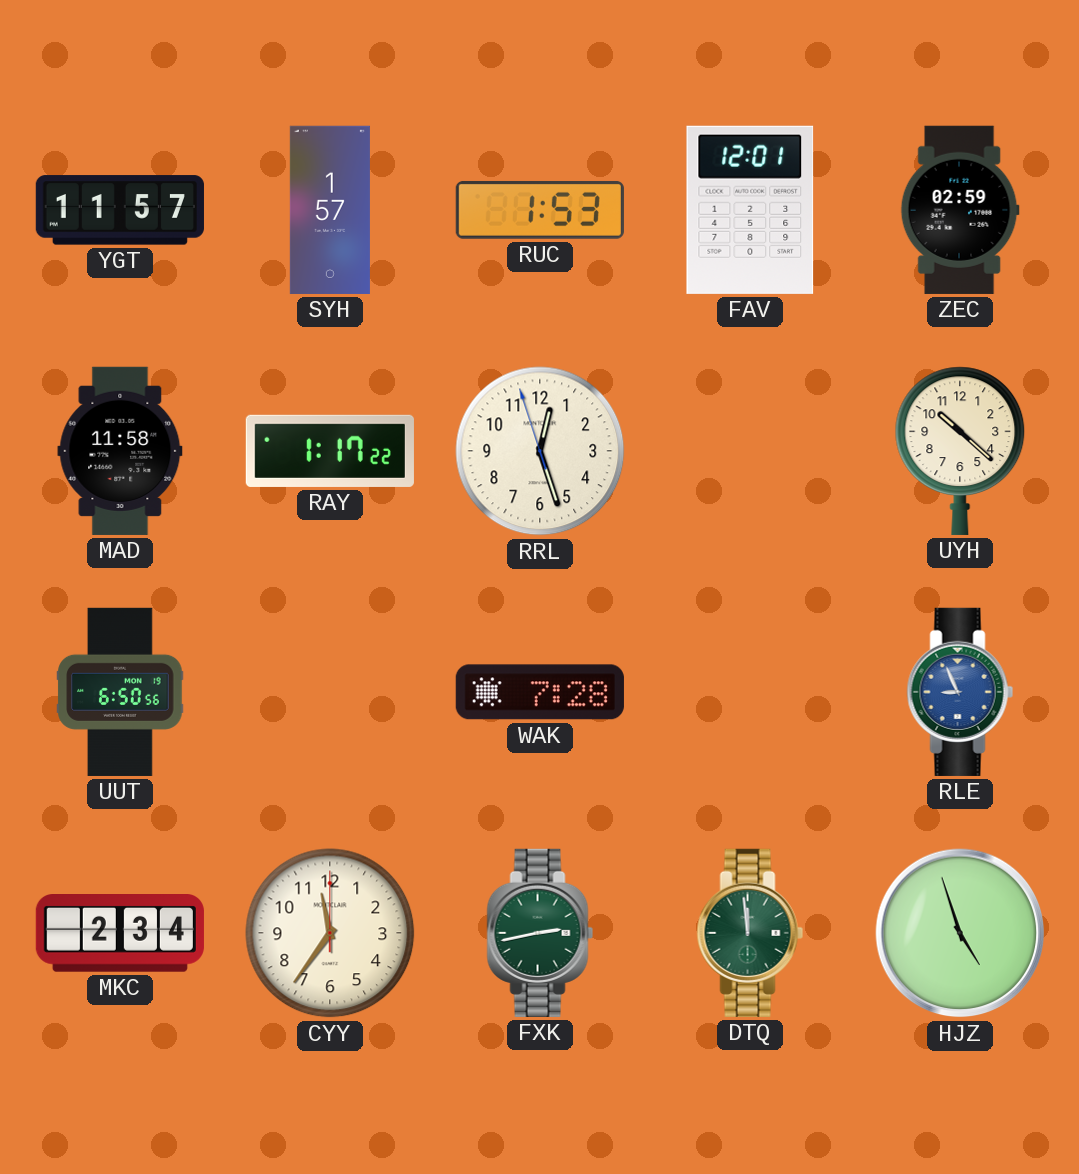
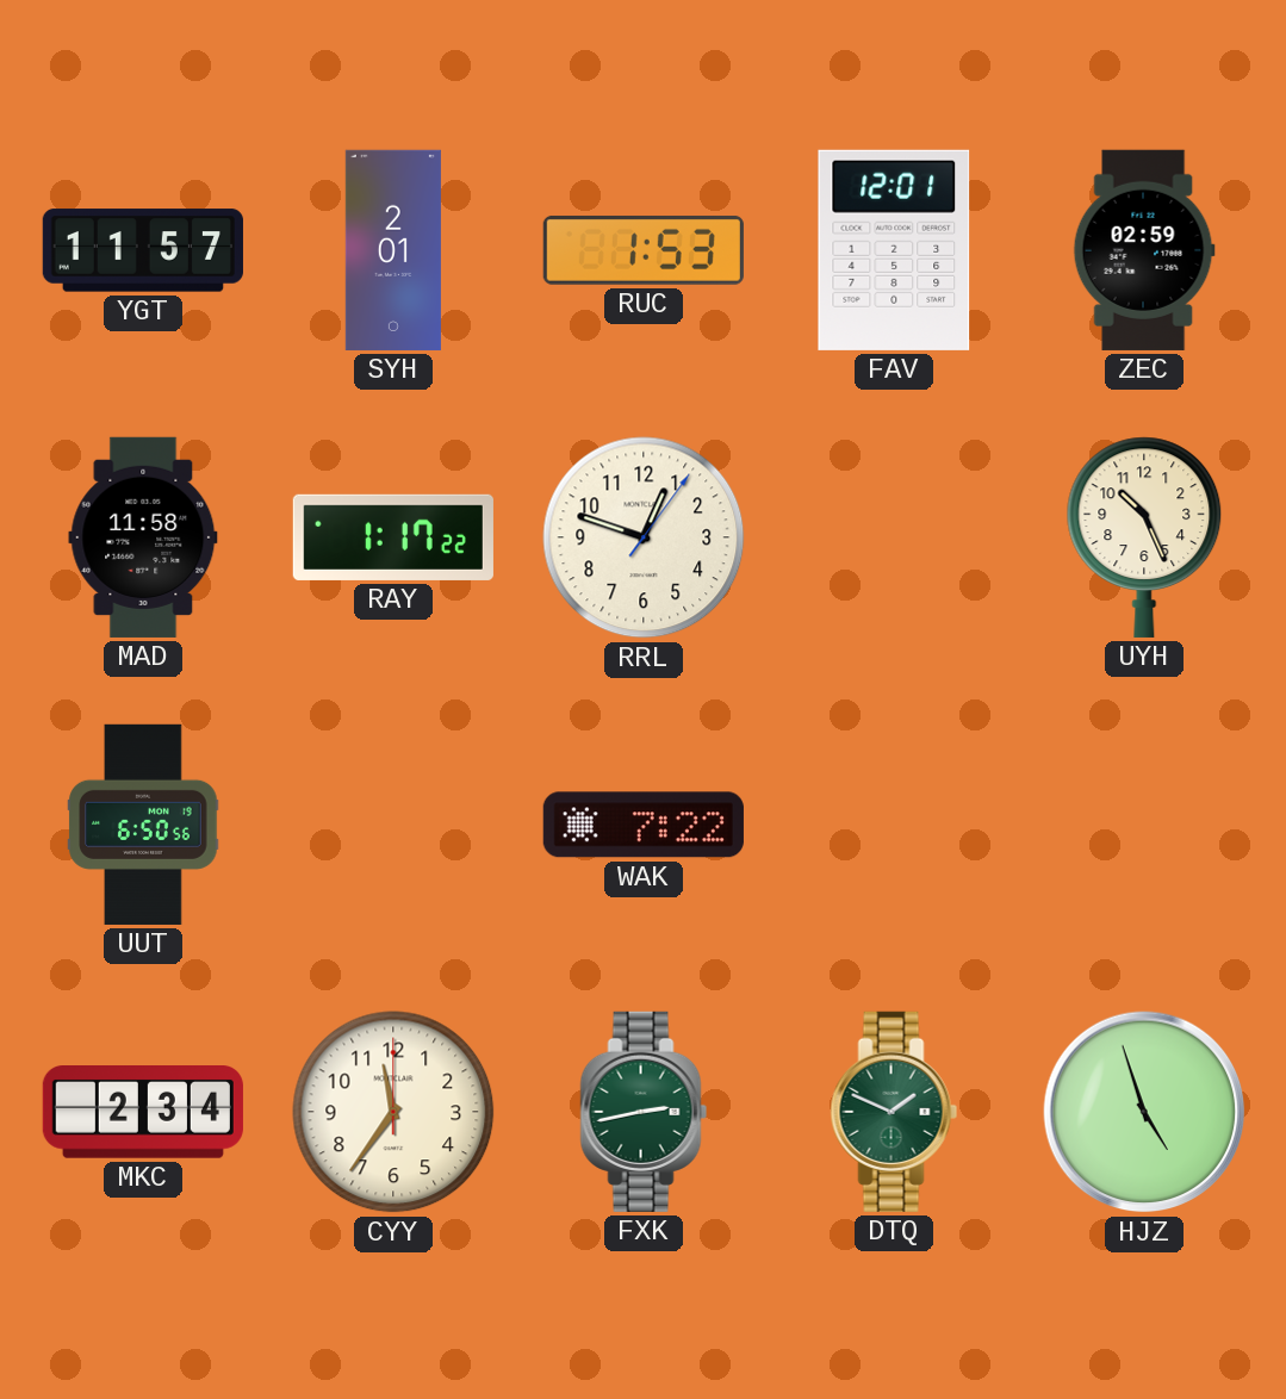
SYH: 1:57 -> 2:01
RRL: 12:26 -> 12:48
UYH: 10:22 -> 10:26
WAK: 7:28 -> 7:22
RLE: 8:56 -> none
DTQ: 11:59 -> 1:49
